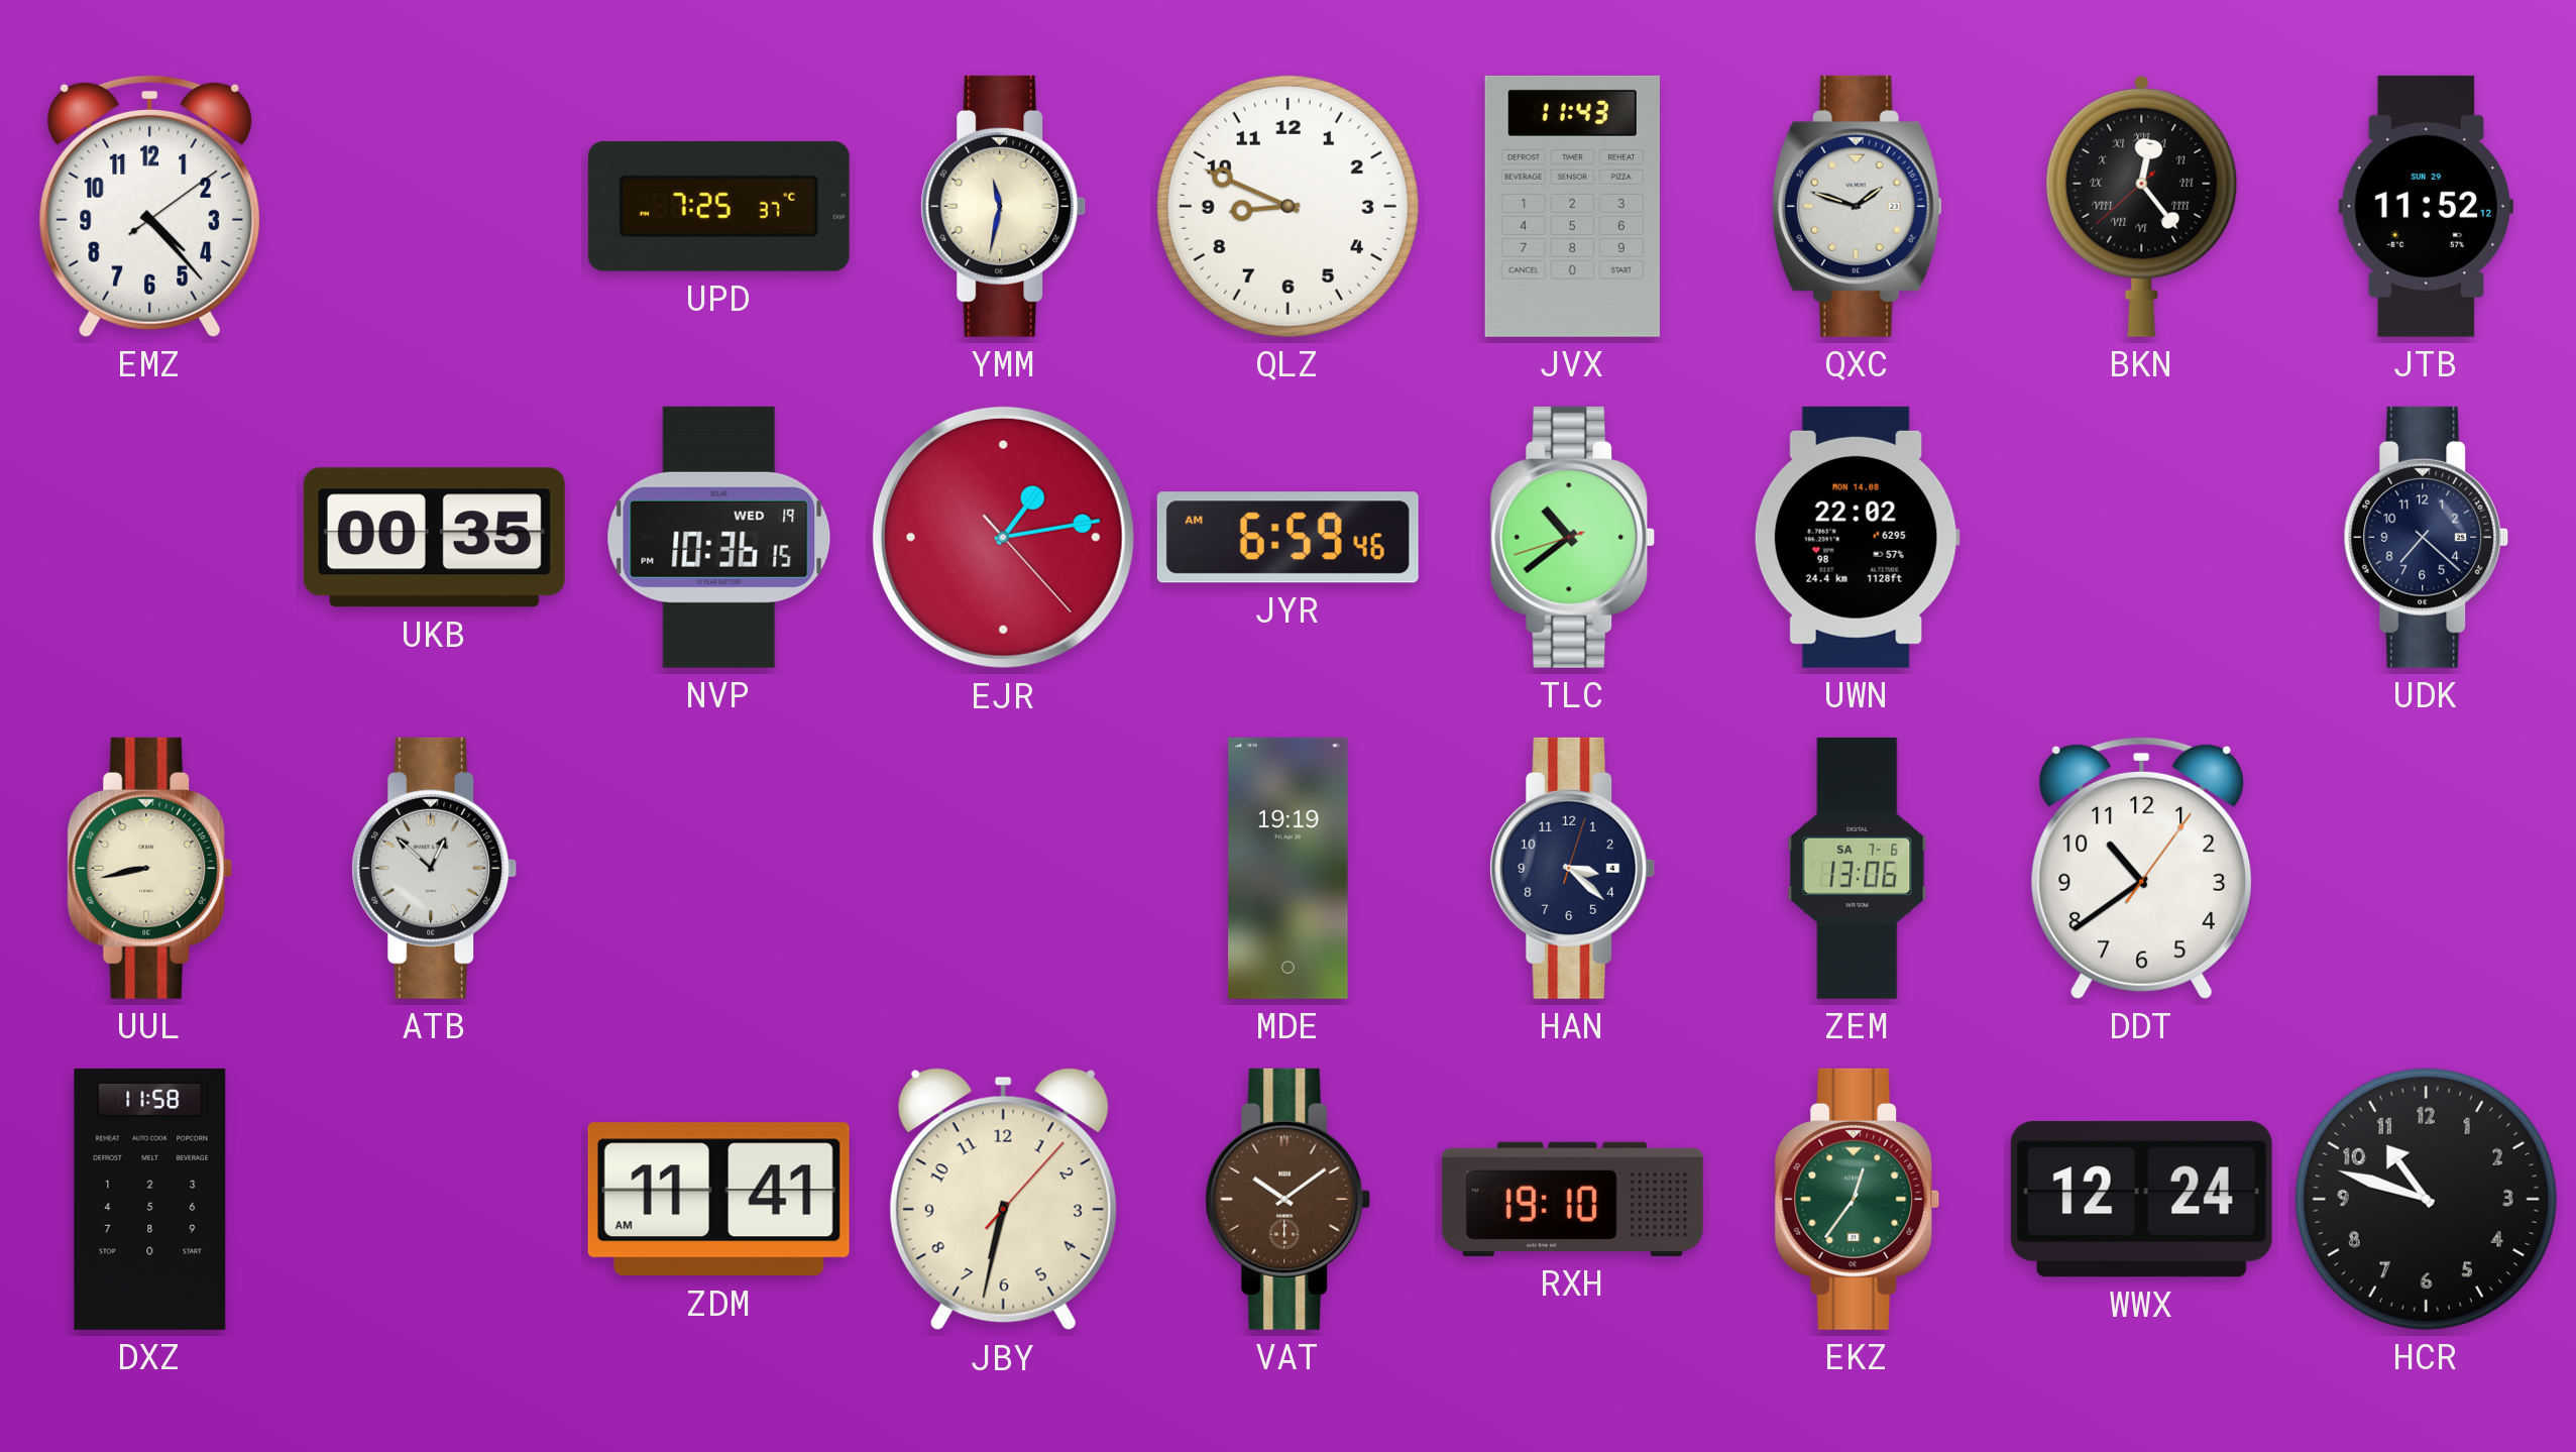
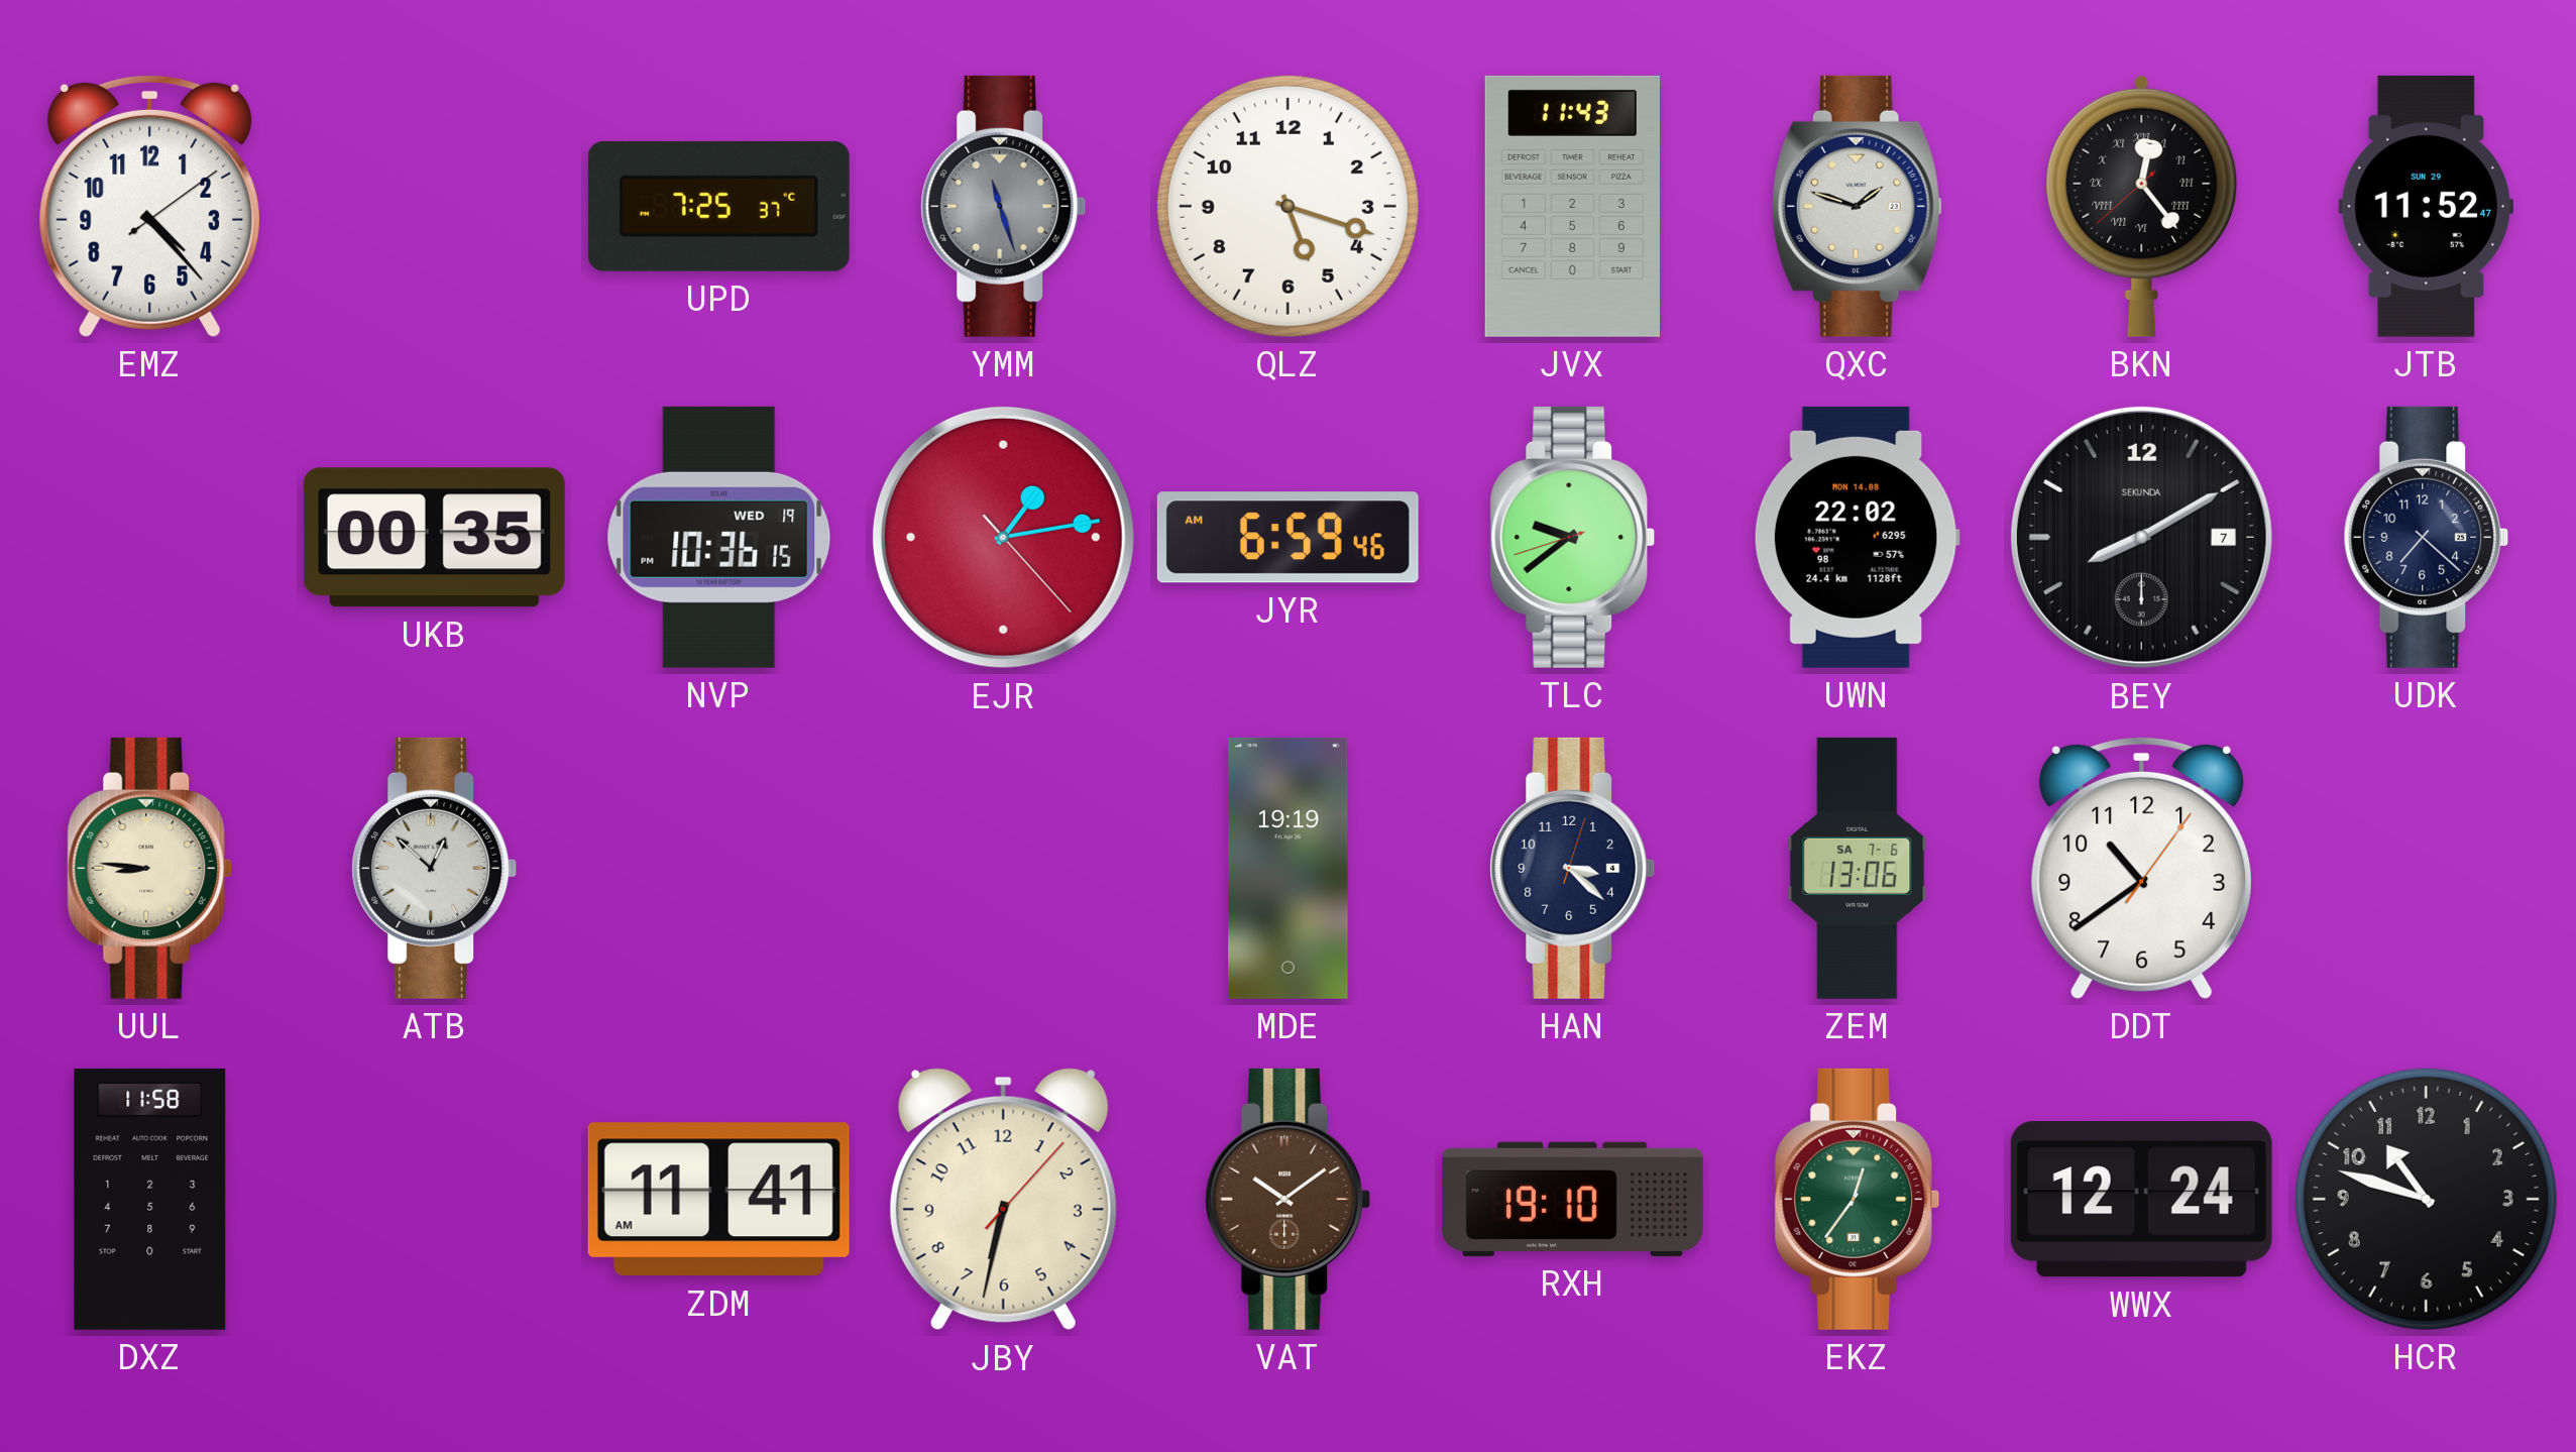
YMM: 11:32 -> 11:27
YMM dial: cream -> grey
QLZ: 8:49 -> 5:18
JTB: 11:52:12 -> 11:52:47
TLC: 10:38 -> 9:38
BEY: none -> 8:10
UUL: 8:43 -> 8:46
